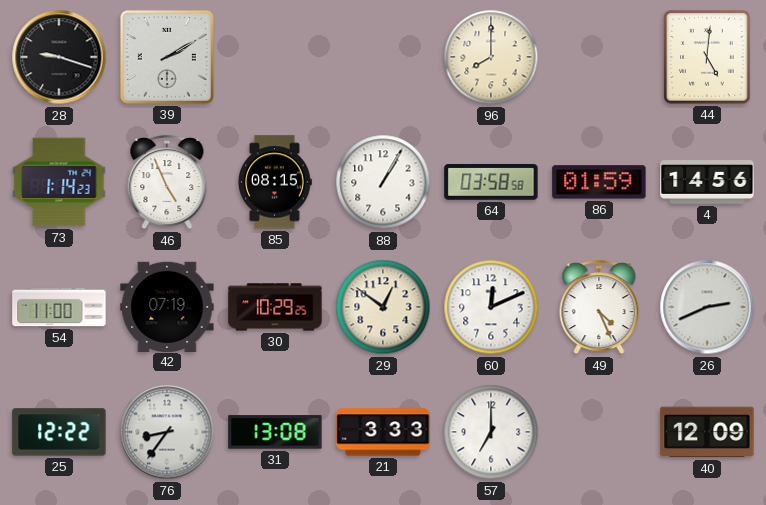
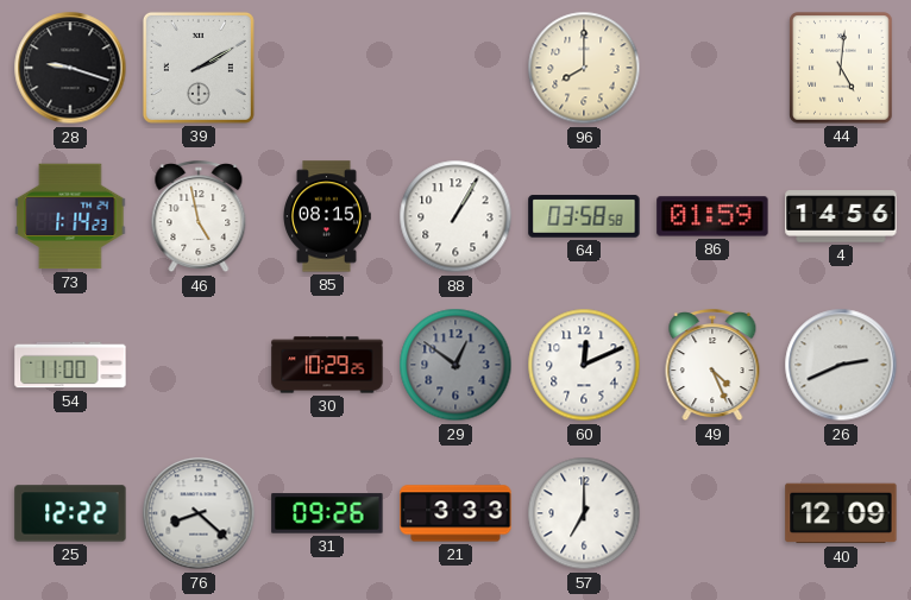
46: 4:56 -> 4:58
42: 07:19 -> none
29 dial: cream -> grey
76: 8:36 -> 8:22
31: 13:08 -> 09:26
